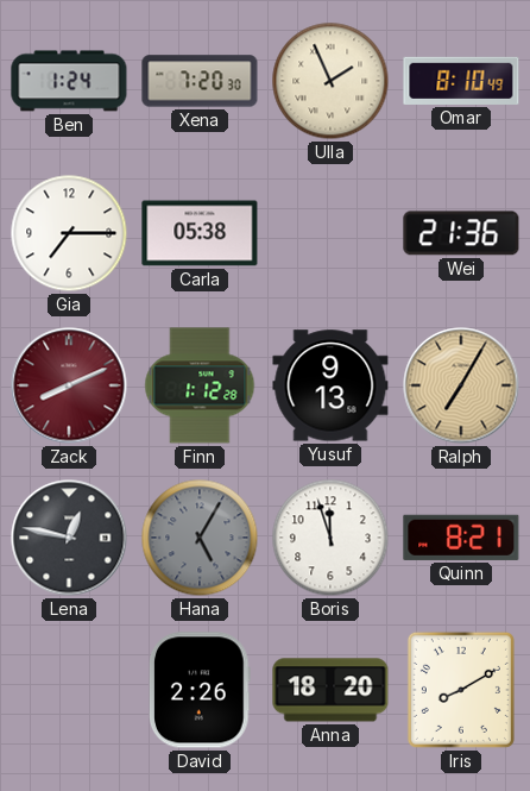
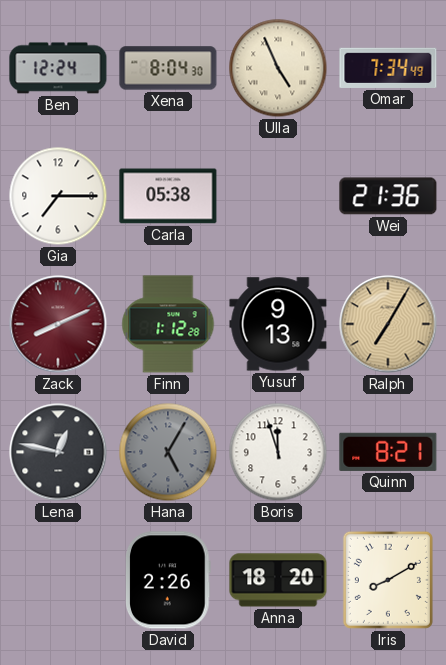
Ben: 1:24 -> 12:24
Xena: 7:20 -> 8:04
Ulla: 1:56 -> 4:56
Omar: 8:10 -> 7:34
